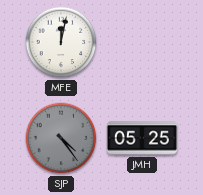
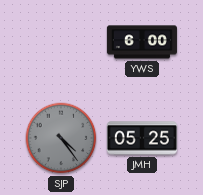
MFE: 12:02 -> none
YWS: none -> 6:00
